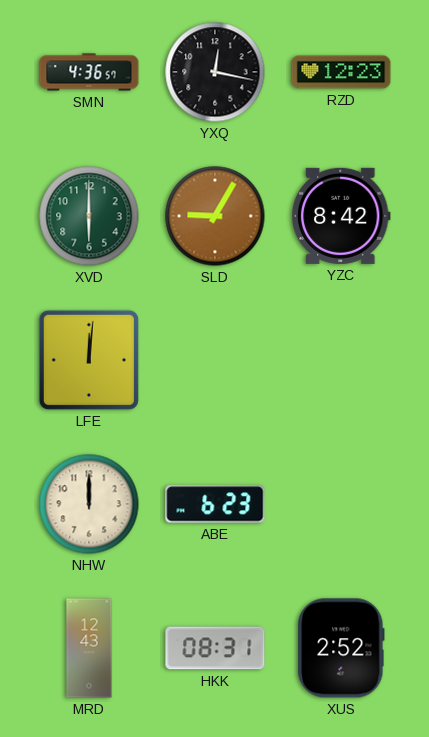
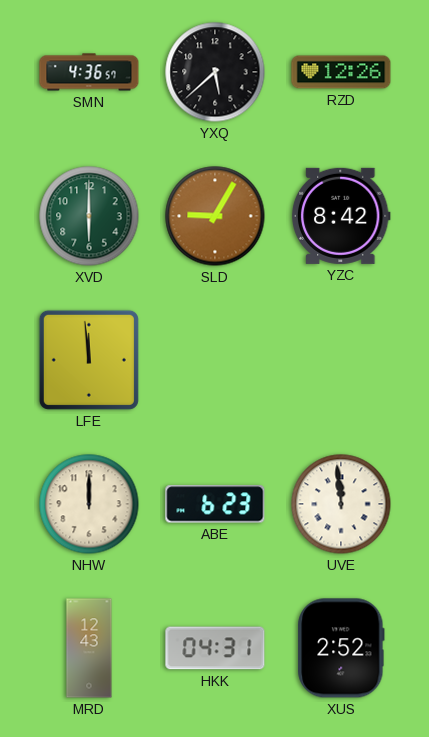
YXQ: 12:17 -> 5:38
RZD: 12:23 -> 12:26
LFE: 12:01 -> 11:59
UVE: none -> 11:59
HKK: 08:31 -> 04:31
